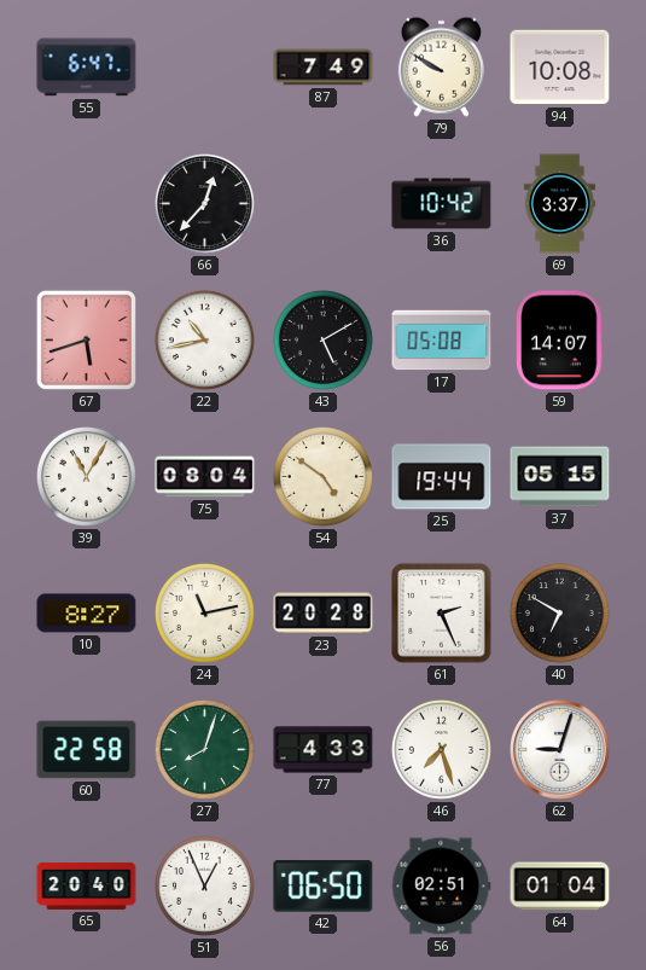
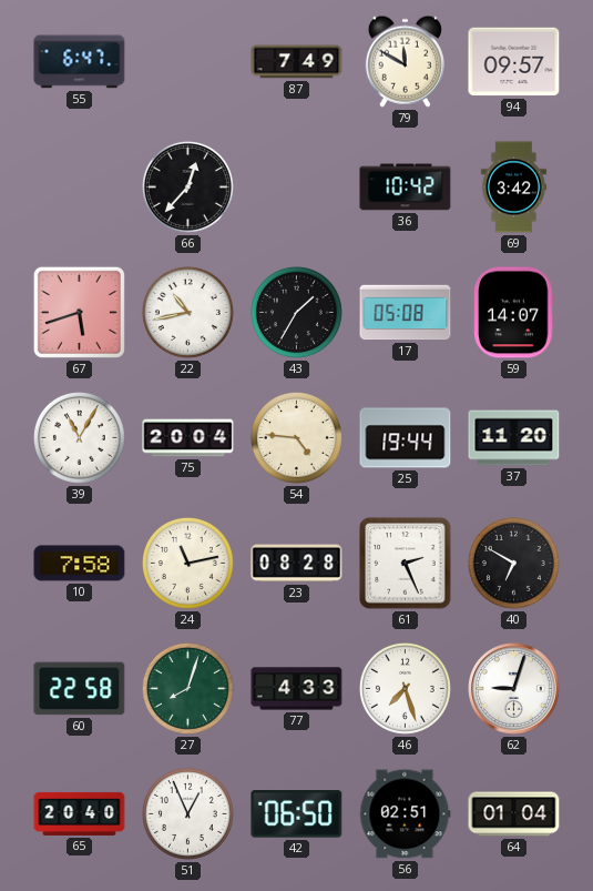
79: 9:50 -> 11:50
94: 10:08 -> 09:57
69: 3:37 -> 3:42
43: 5:10 -> 1:35
75: 08:04 -> 20:04
54: 4:51 -> 4:46
37: 05:15 -> 11:20
10: 8:27 -> 7:58
23: 20:28 -> 08:28
